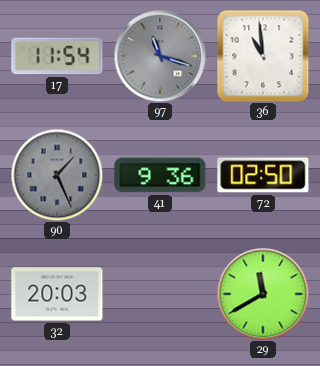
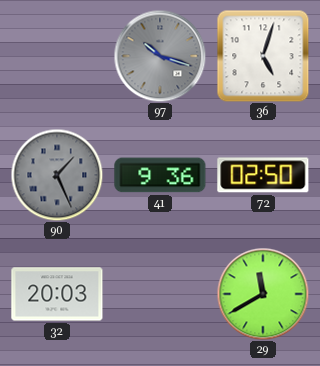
17: 11:54 -> none
97: 11:18 -> 10:18
36: 10:59 -> 5:03
